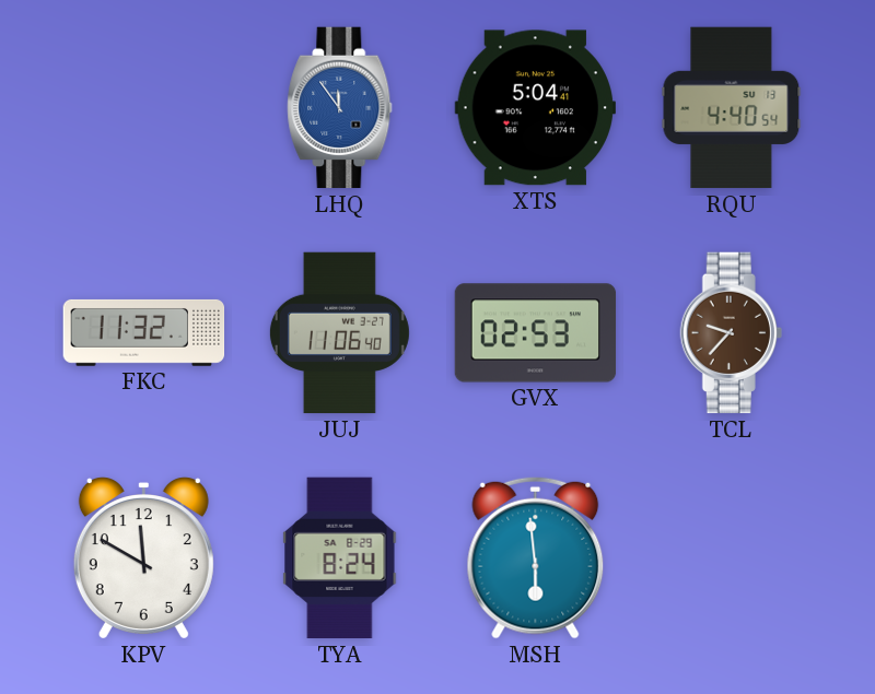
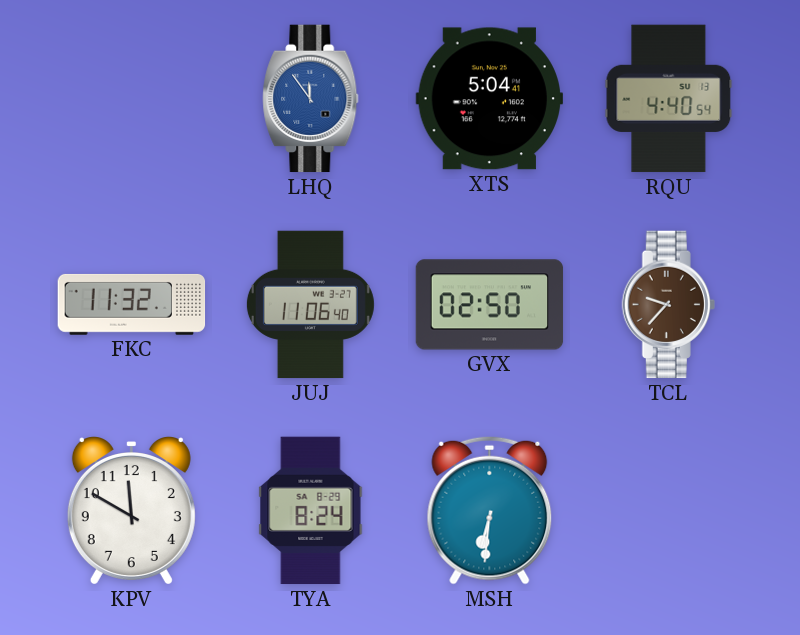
GVX: 02:53 -> 02:50
MSH: 5:59 -> 6:31
